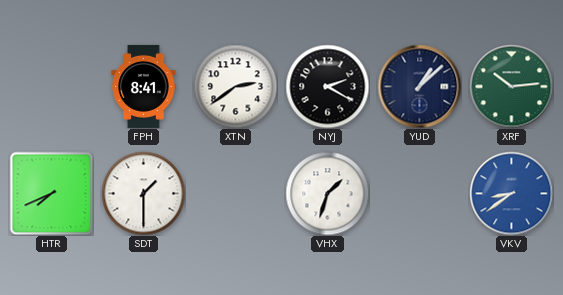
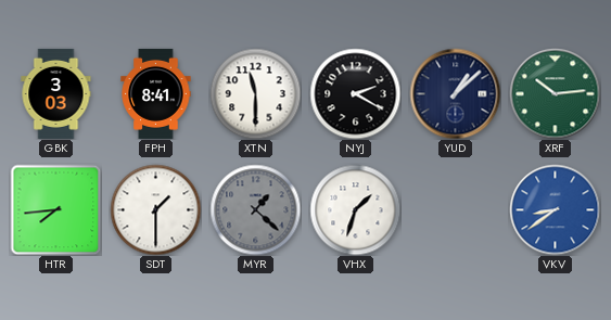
GBK: none -> 3:03
XTN: 2:39 -> 11:30
HTR: 7:41 -> 7:44
MYR: none -> 1:22
